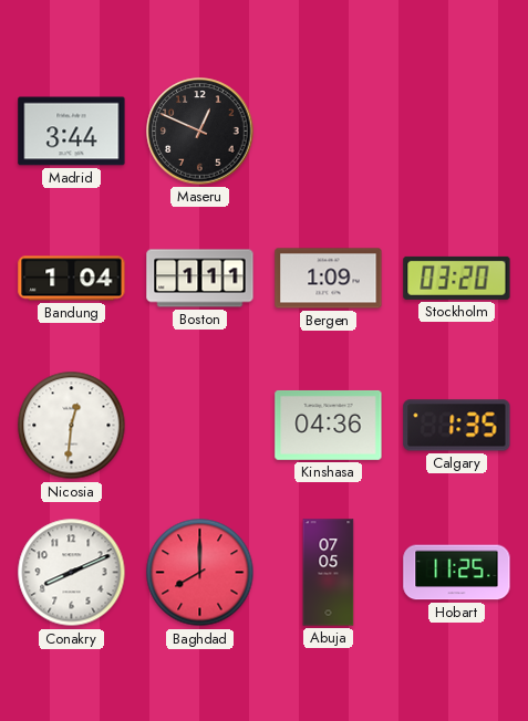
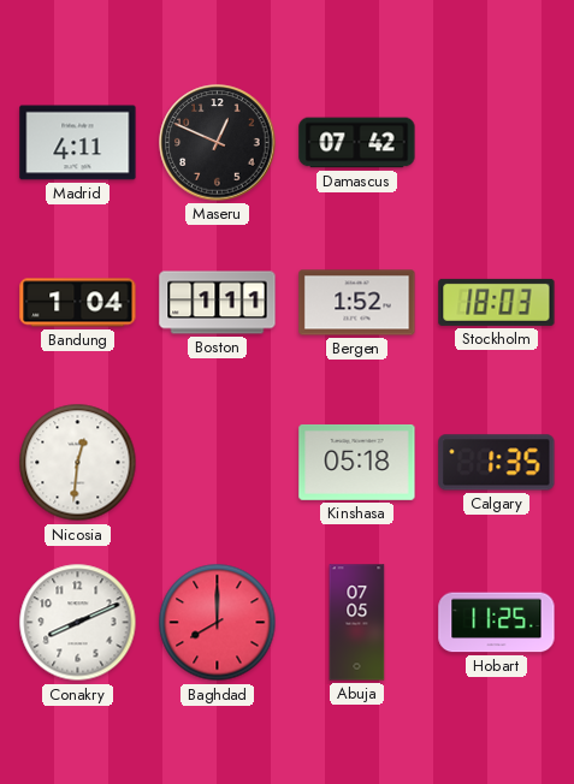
Madrid: 3:44 -> 4:11
Damascus: none -> 07:42
Bergen: 1:09 -> 1:52
Stockholm: 03:20 -> 18:03
Kinshasa: 04:36 -> 05:18
